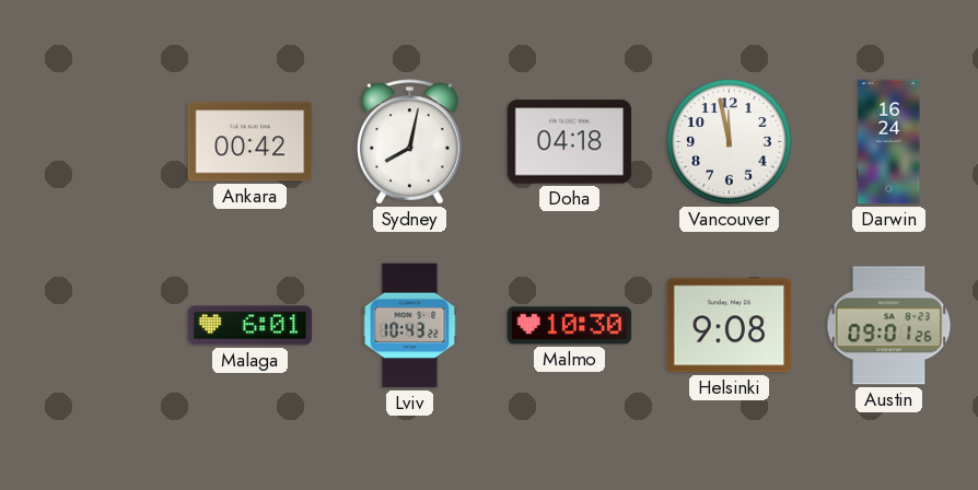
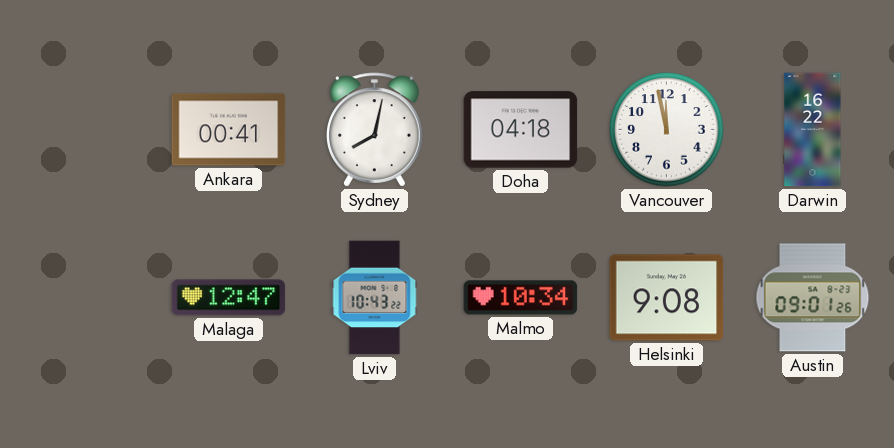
Ankara: 00:42 -> 00:41
Darwin: 16:24 -> 16:22
Malaga: 6:01 -> 12:47
Malmo: 10:30 -> 10:34
